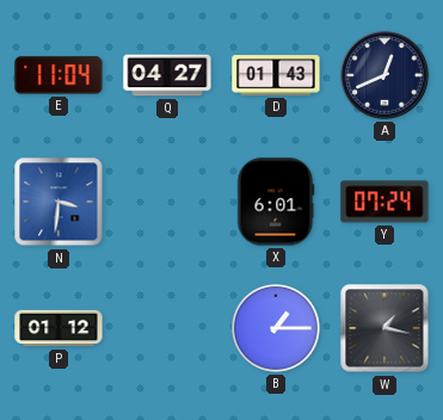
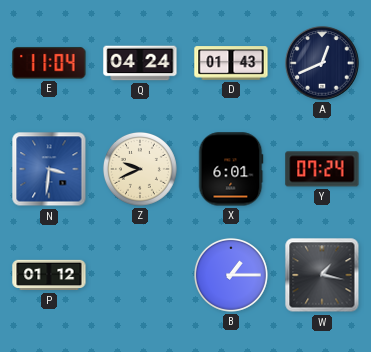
Q: 04:27 -> 04:24
Z: none -> 9:41
